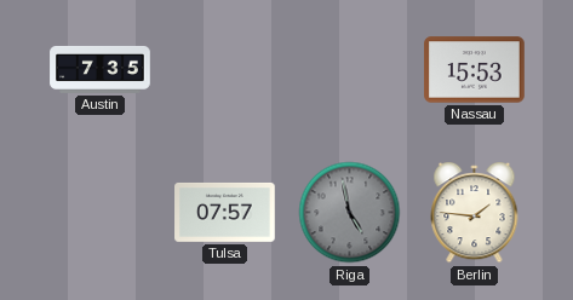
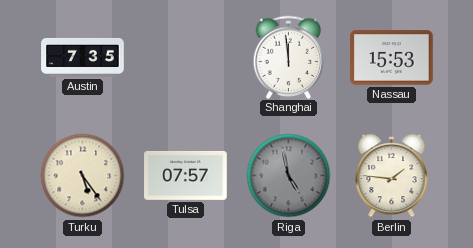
Shanghai: none -> 11:59
Turku: none -> 5:24
